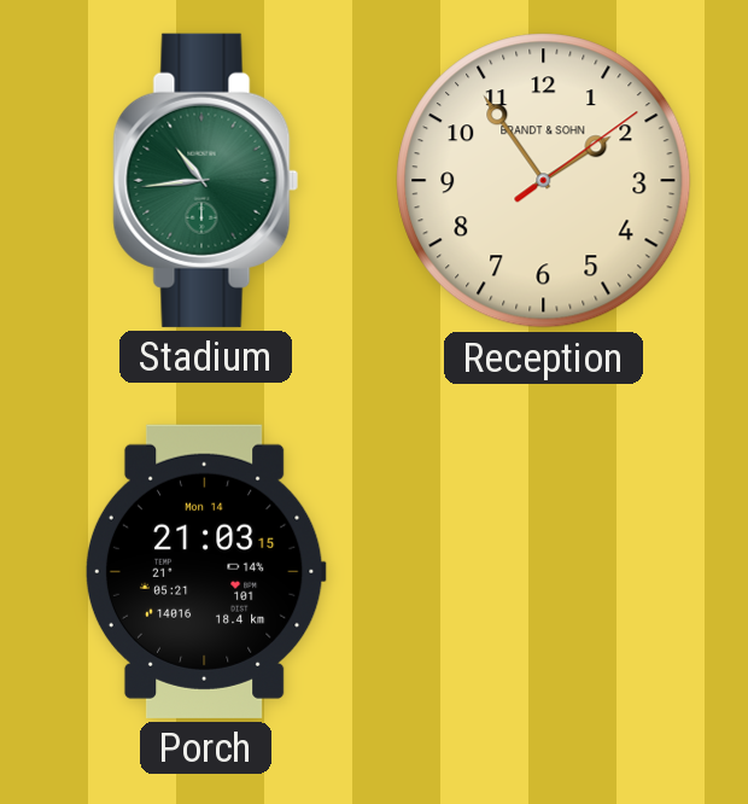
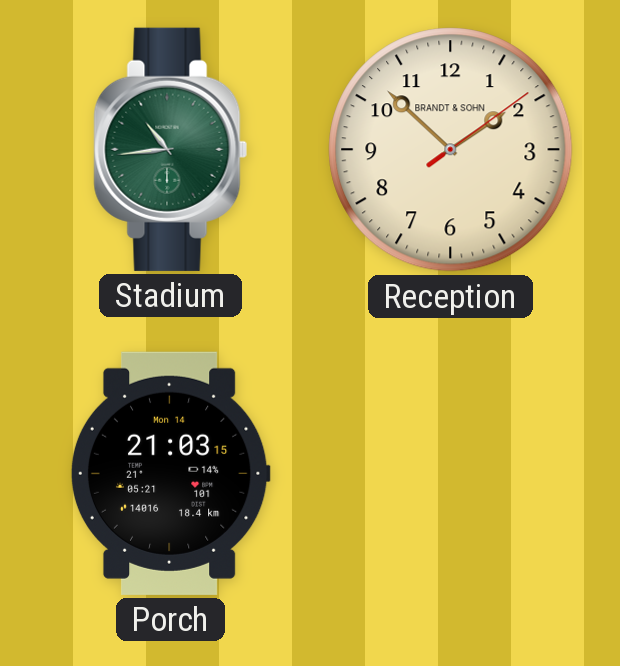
Reception: 1:54 -> 1:52
